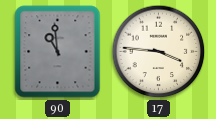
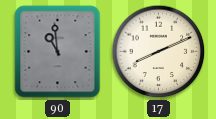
17: 3:46 -> 8:11
